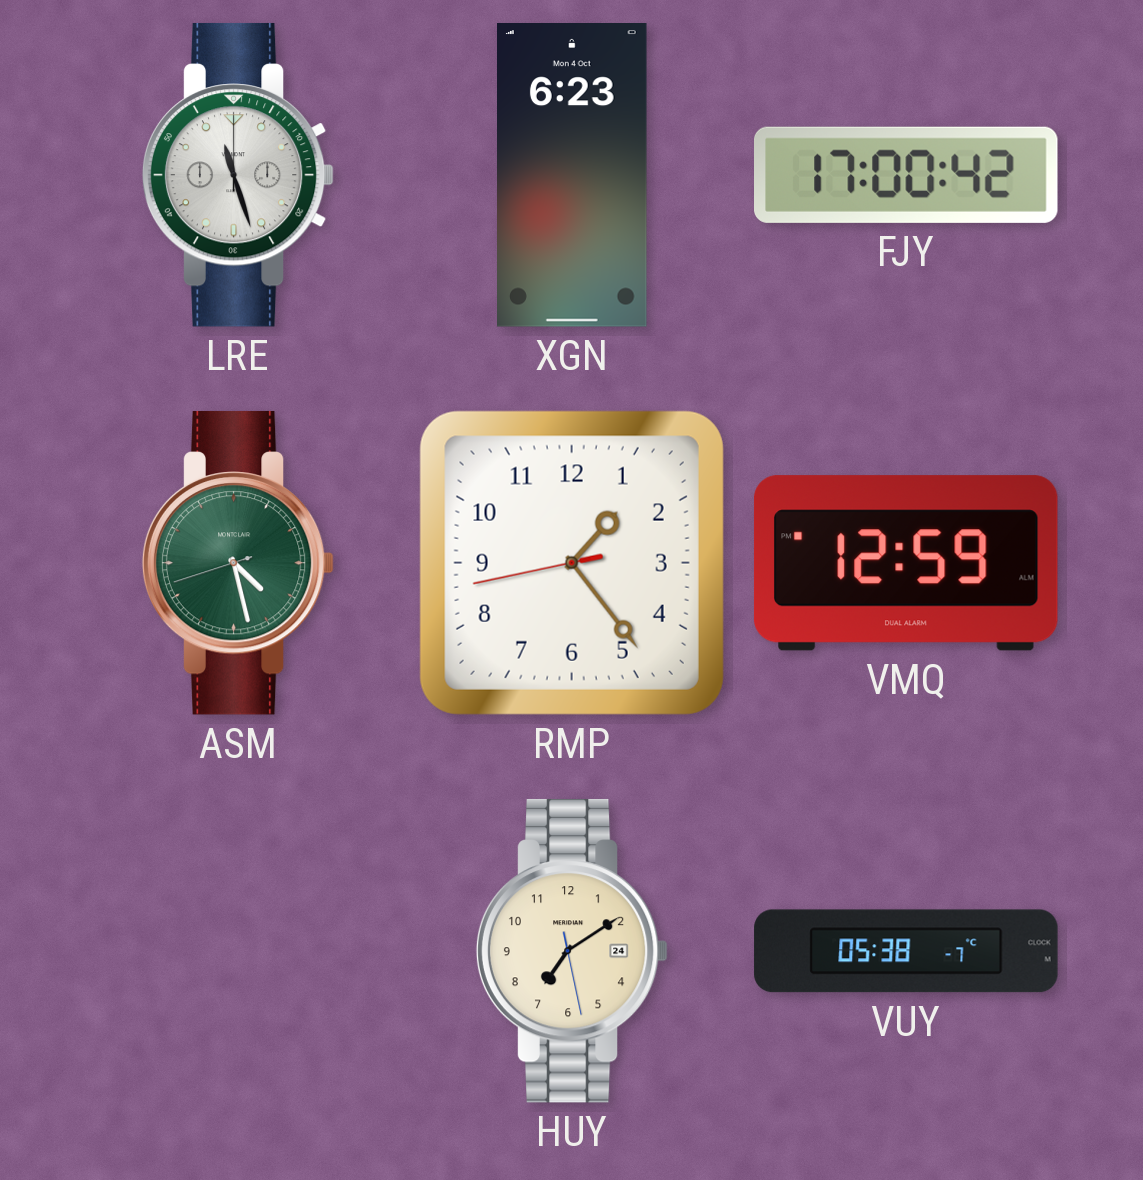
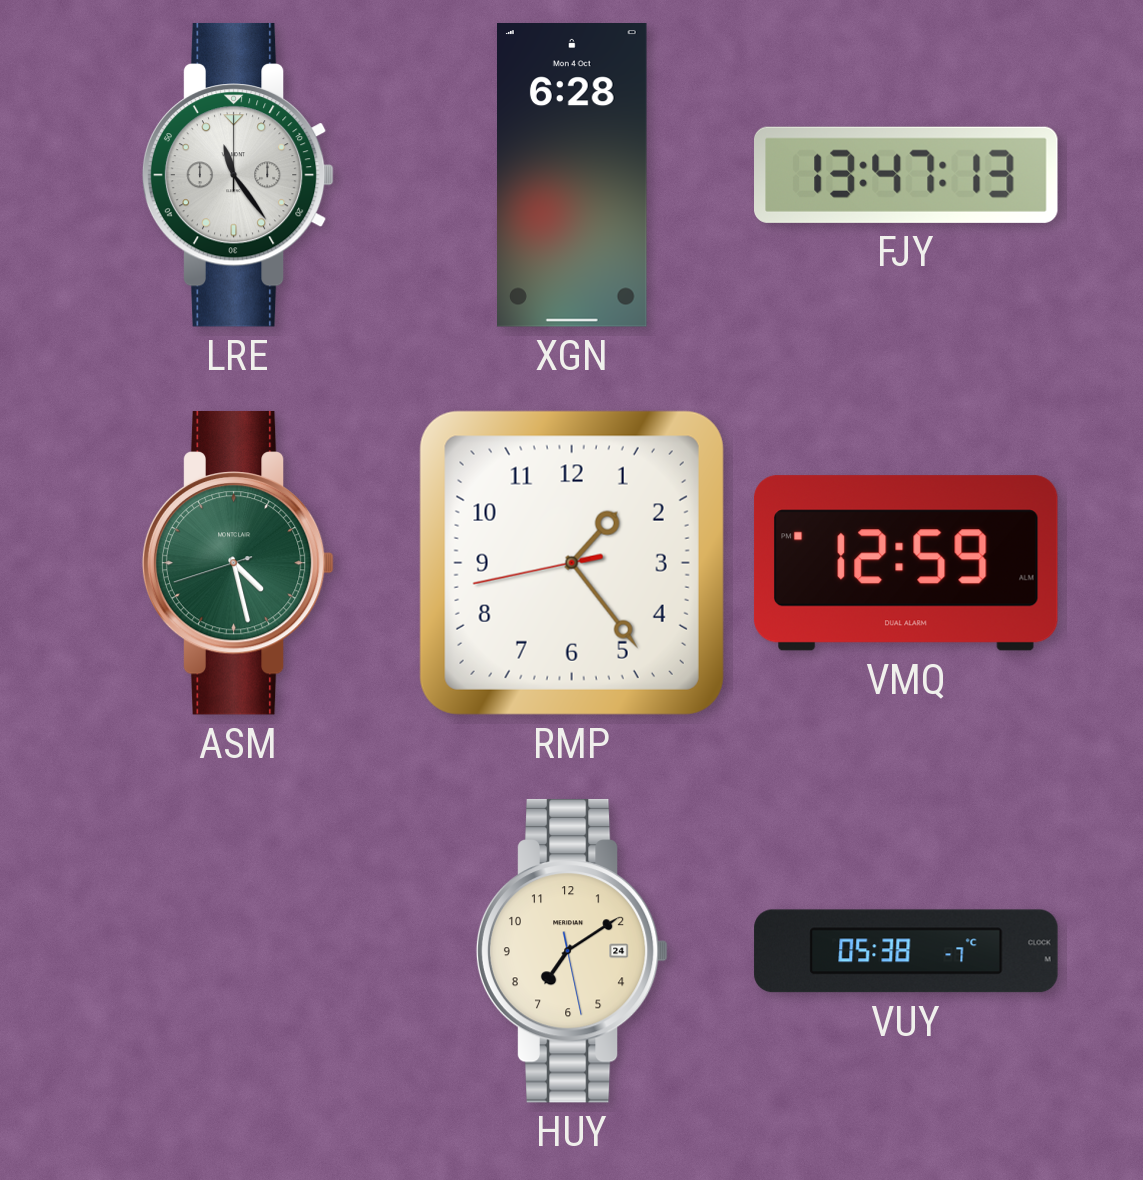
LRE: 11:27 -> 11:24
XGN: 6:23 -> 6:28
FJY: 17:00 -> 13:47
